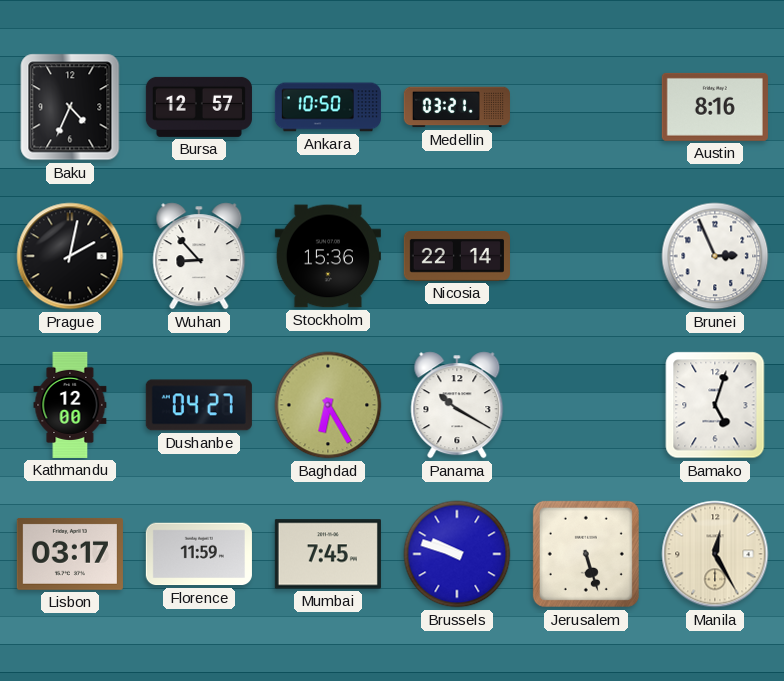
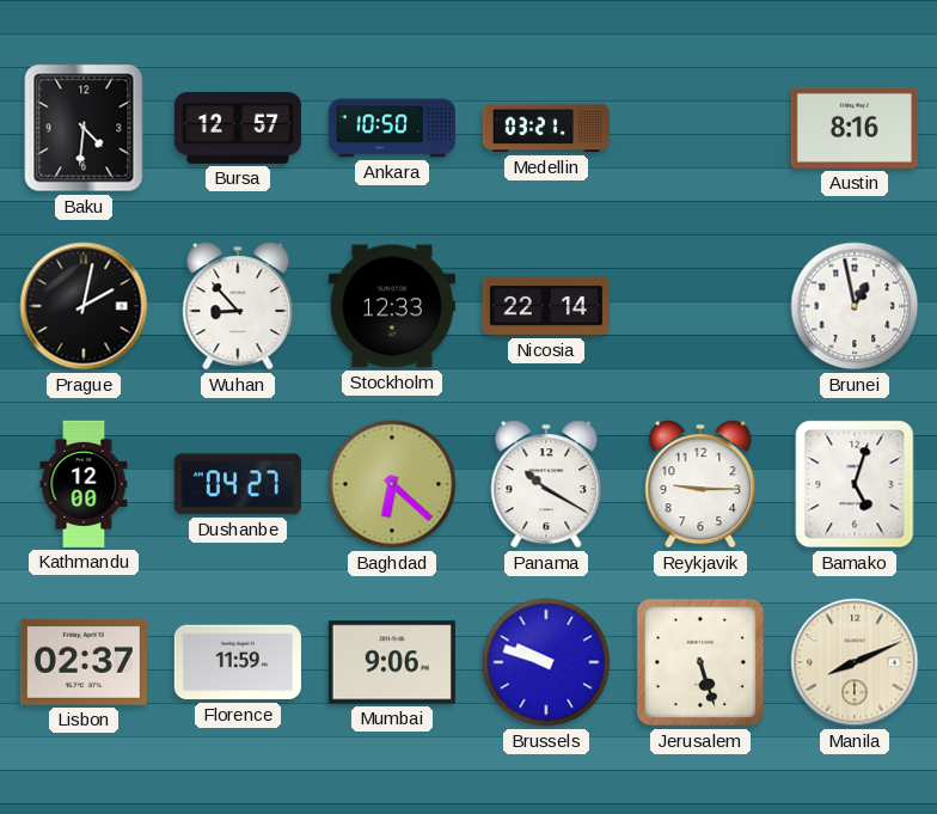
Baku: 4:34 -> 4:31
Stockholm: 15:36 -> 12:33
Brunei: 2:56 -> 12:58
Baghdad: 6:25 -> 6:22
Reykjavik: none -> 9:15
Lisbon: 03:17 -> 02:37
Mumbai: 7:45 -> 9:06
Manila: 12:25 -> 8:11
